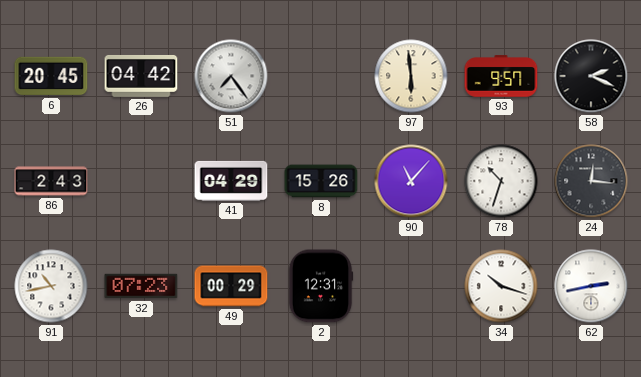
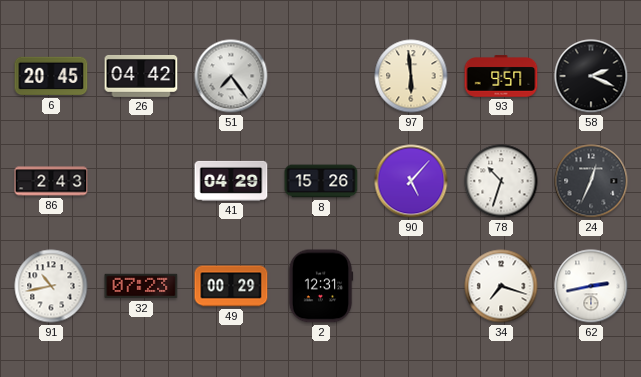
90: 11:07 -> 5:07
24: 12:16 -> 12:34
34: 10:18 -> 7:18
